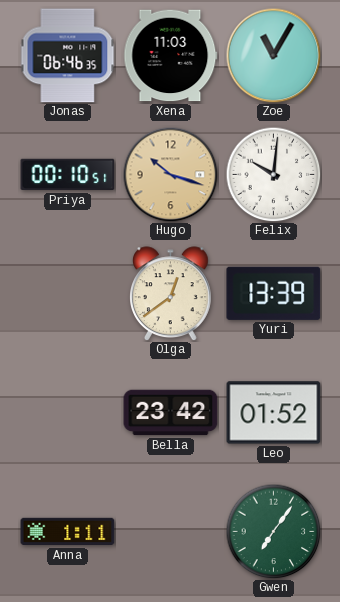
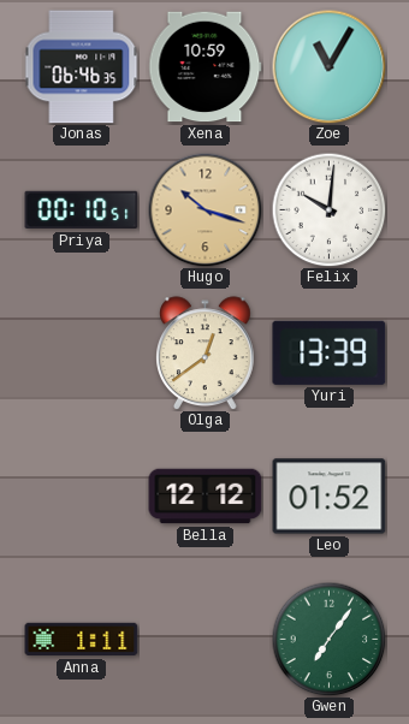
Xena: 11:03 -> 10:59
Bella: 23:42 -> 12:12
